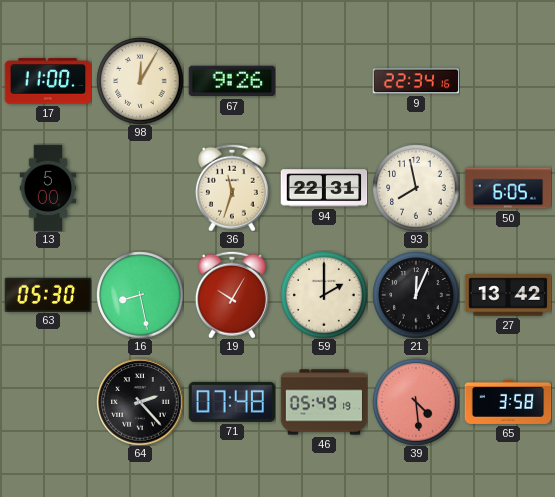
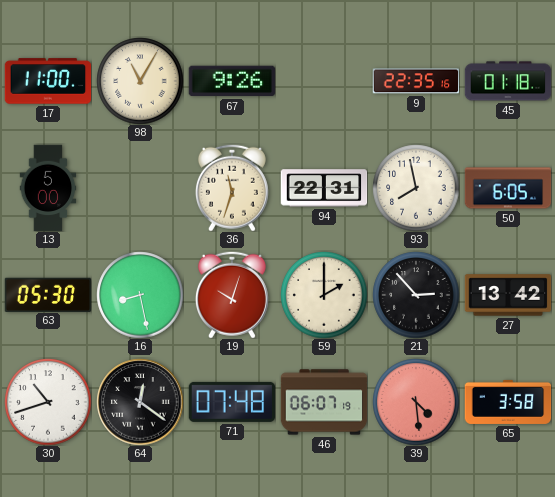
98: 12:05 -> 11:05
9: 22:34 -> 22:35
45: none -> 01:18
19: 10:05 -> 10:03
21: 12:04 -> 2:53
30: none -> 10:42
64: 2:23 -> 12:21
46: 05:49 -> 06:07
